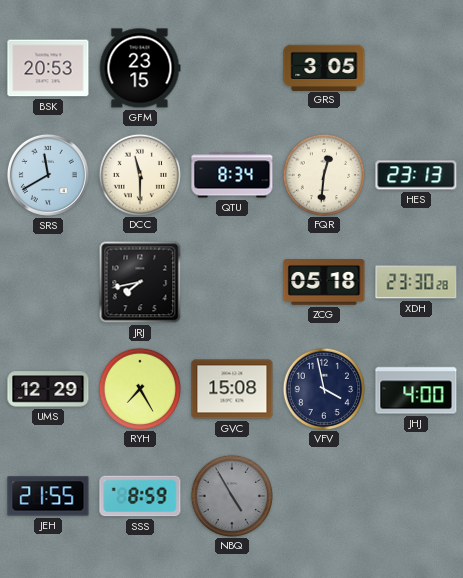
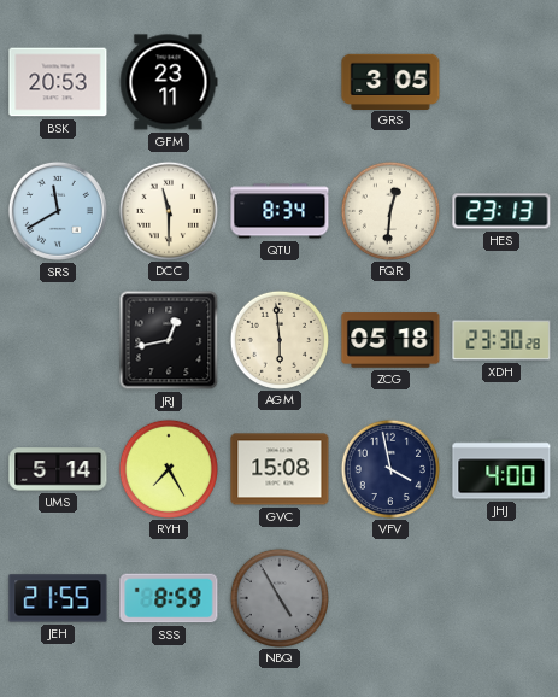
GFM: 23:15 -> 23:11
JRJ: 7:43 -> 12:43
AGM: none -> 5:59
UMS: 12:29 -> 5:14
